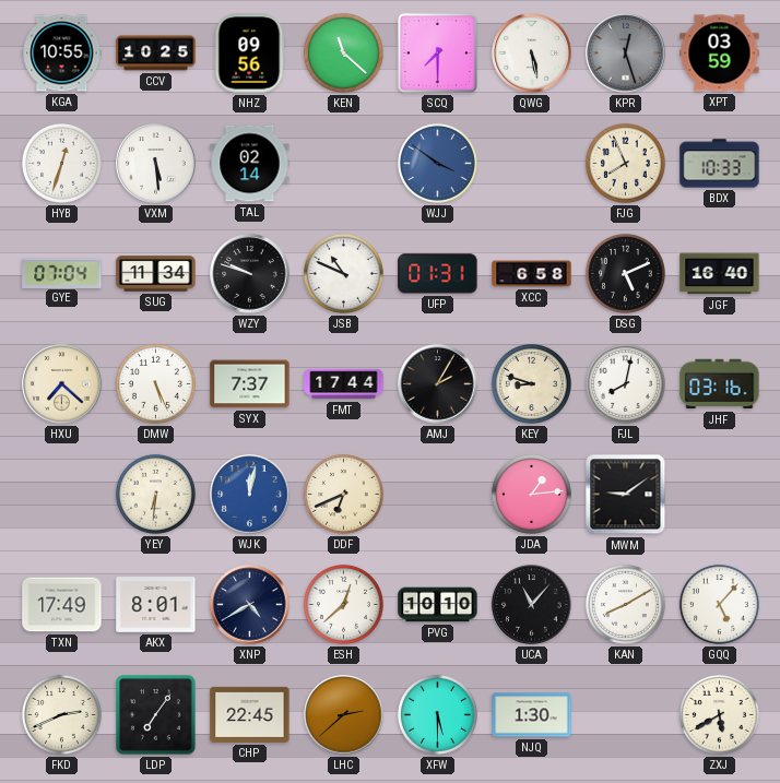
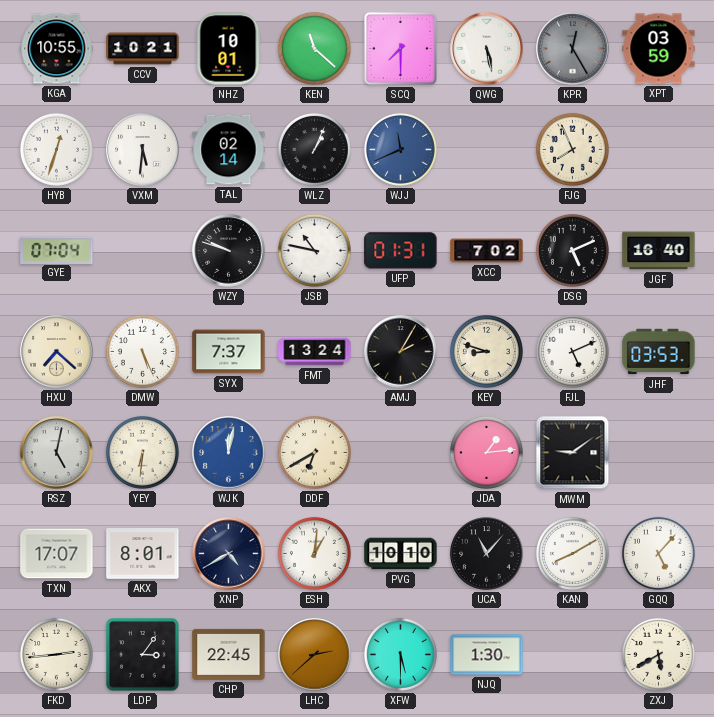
CCV: 10:25 -> 10:21
NHZ: 09:56 -> 10:01
KPR: 12:27 -> 12:25
VXM: 5:29 -> 5:31
WLZ: none -> 1:04
WJJ: 3:51 -> 11:41
BDX: 10:33 -> none
SUG: 11:34 -> none
JSB: 10:49 -> 10:47
XCC: 6:58 -> 7:02
FMT: 17:44 -> 13:24
FJL: 8:02 -> 5:11
JHF: 03:16 -> 03:53
RSZ: none -> 5:02
DDF: 6:41 -> 6:40
TXN: 17:49 -> 17:07
ESH: 12:38 -> 1:01
FKD: 2:41 -> 2:44
LDP: 7:06 -> 3:06
